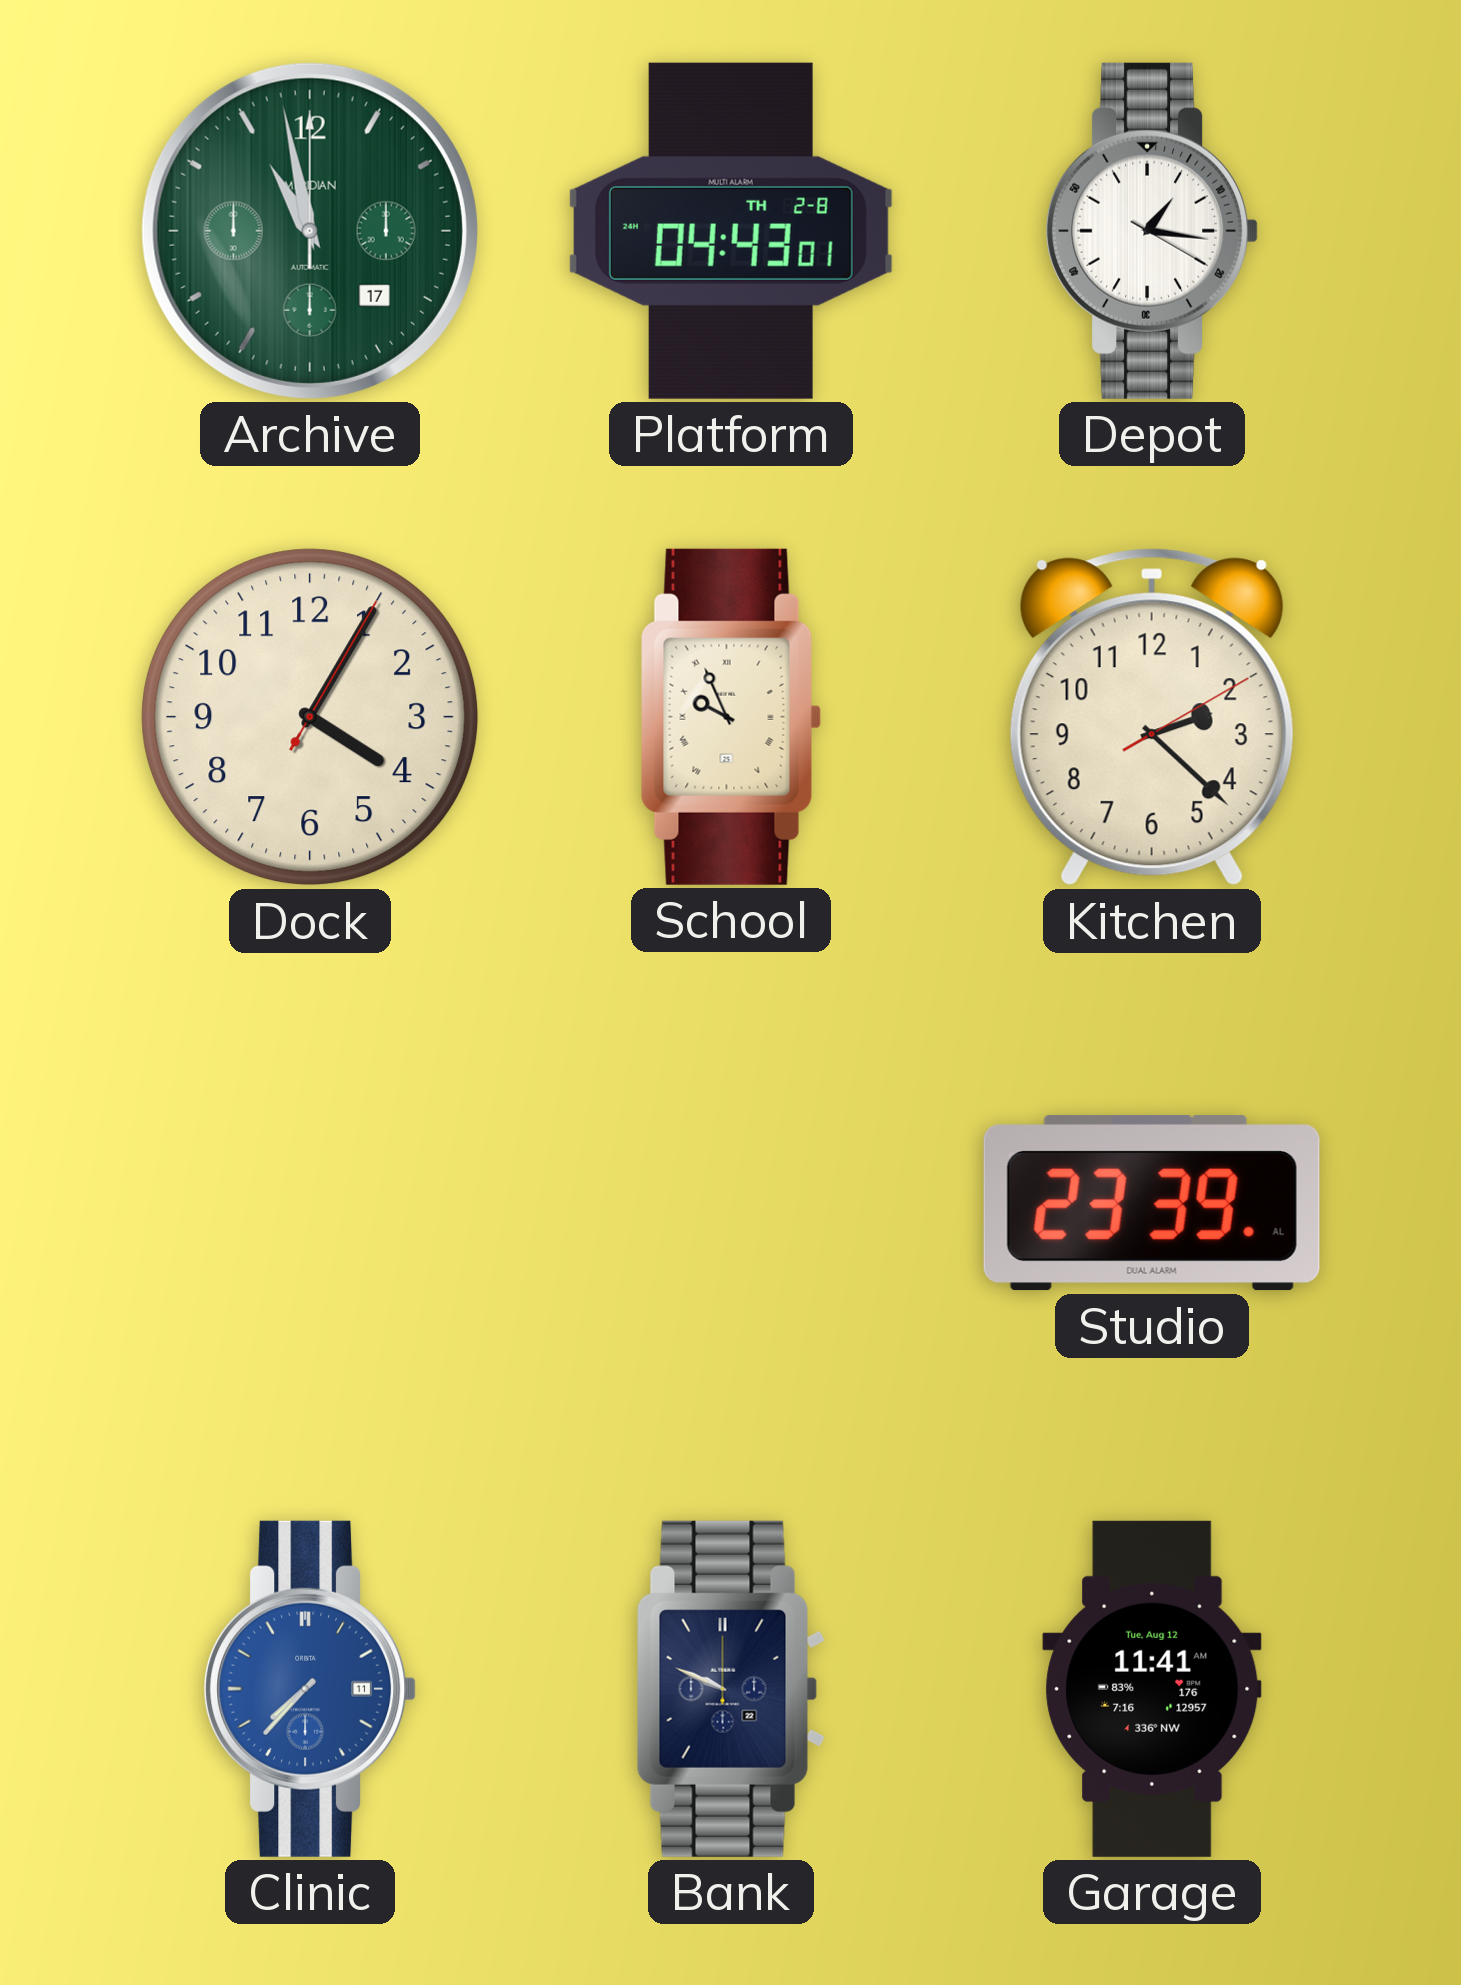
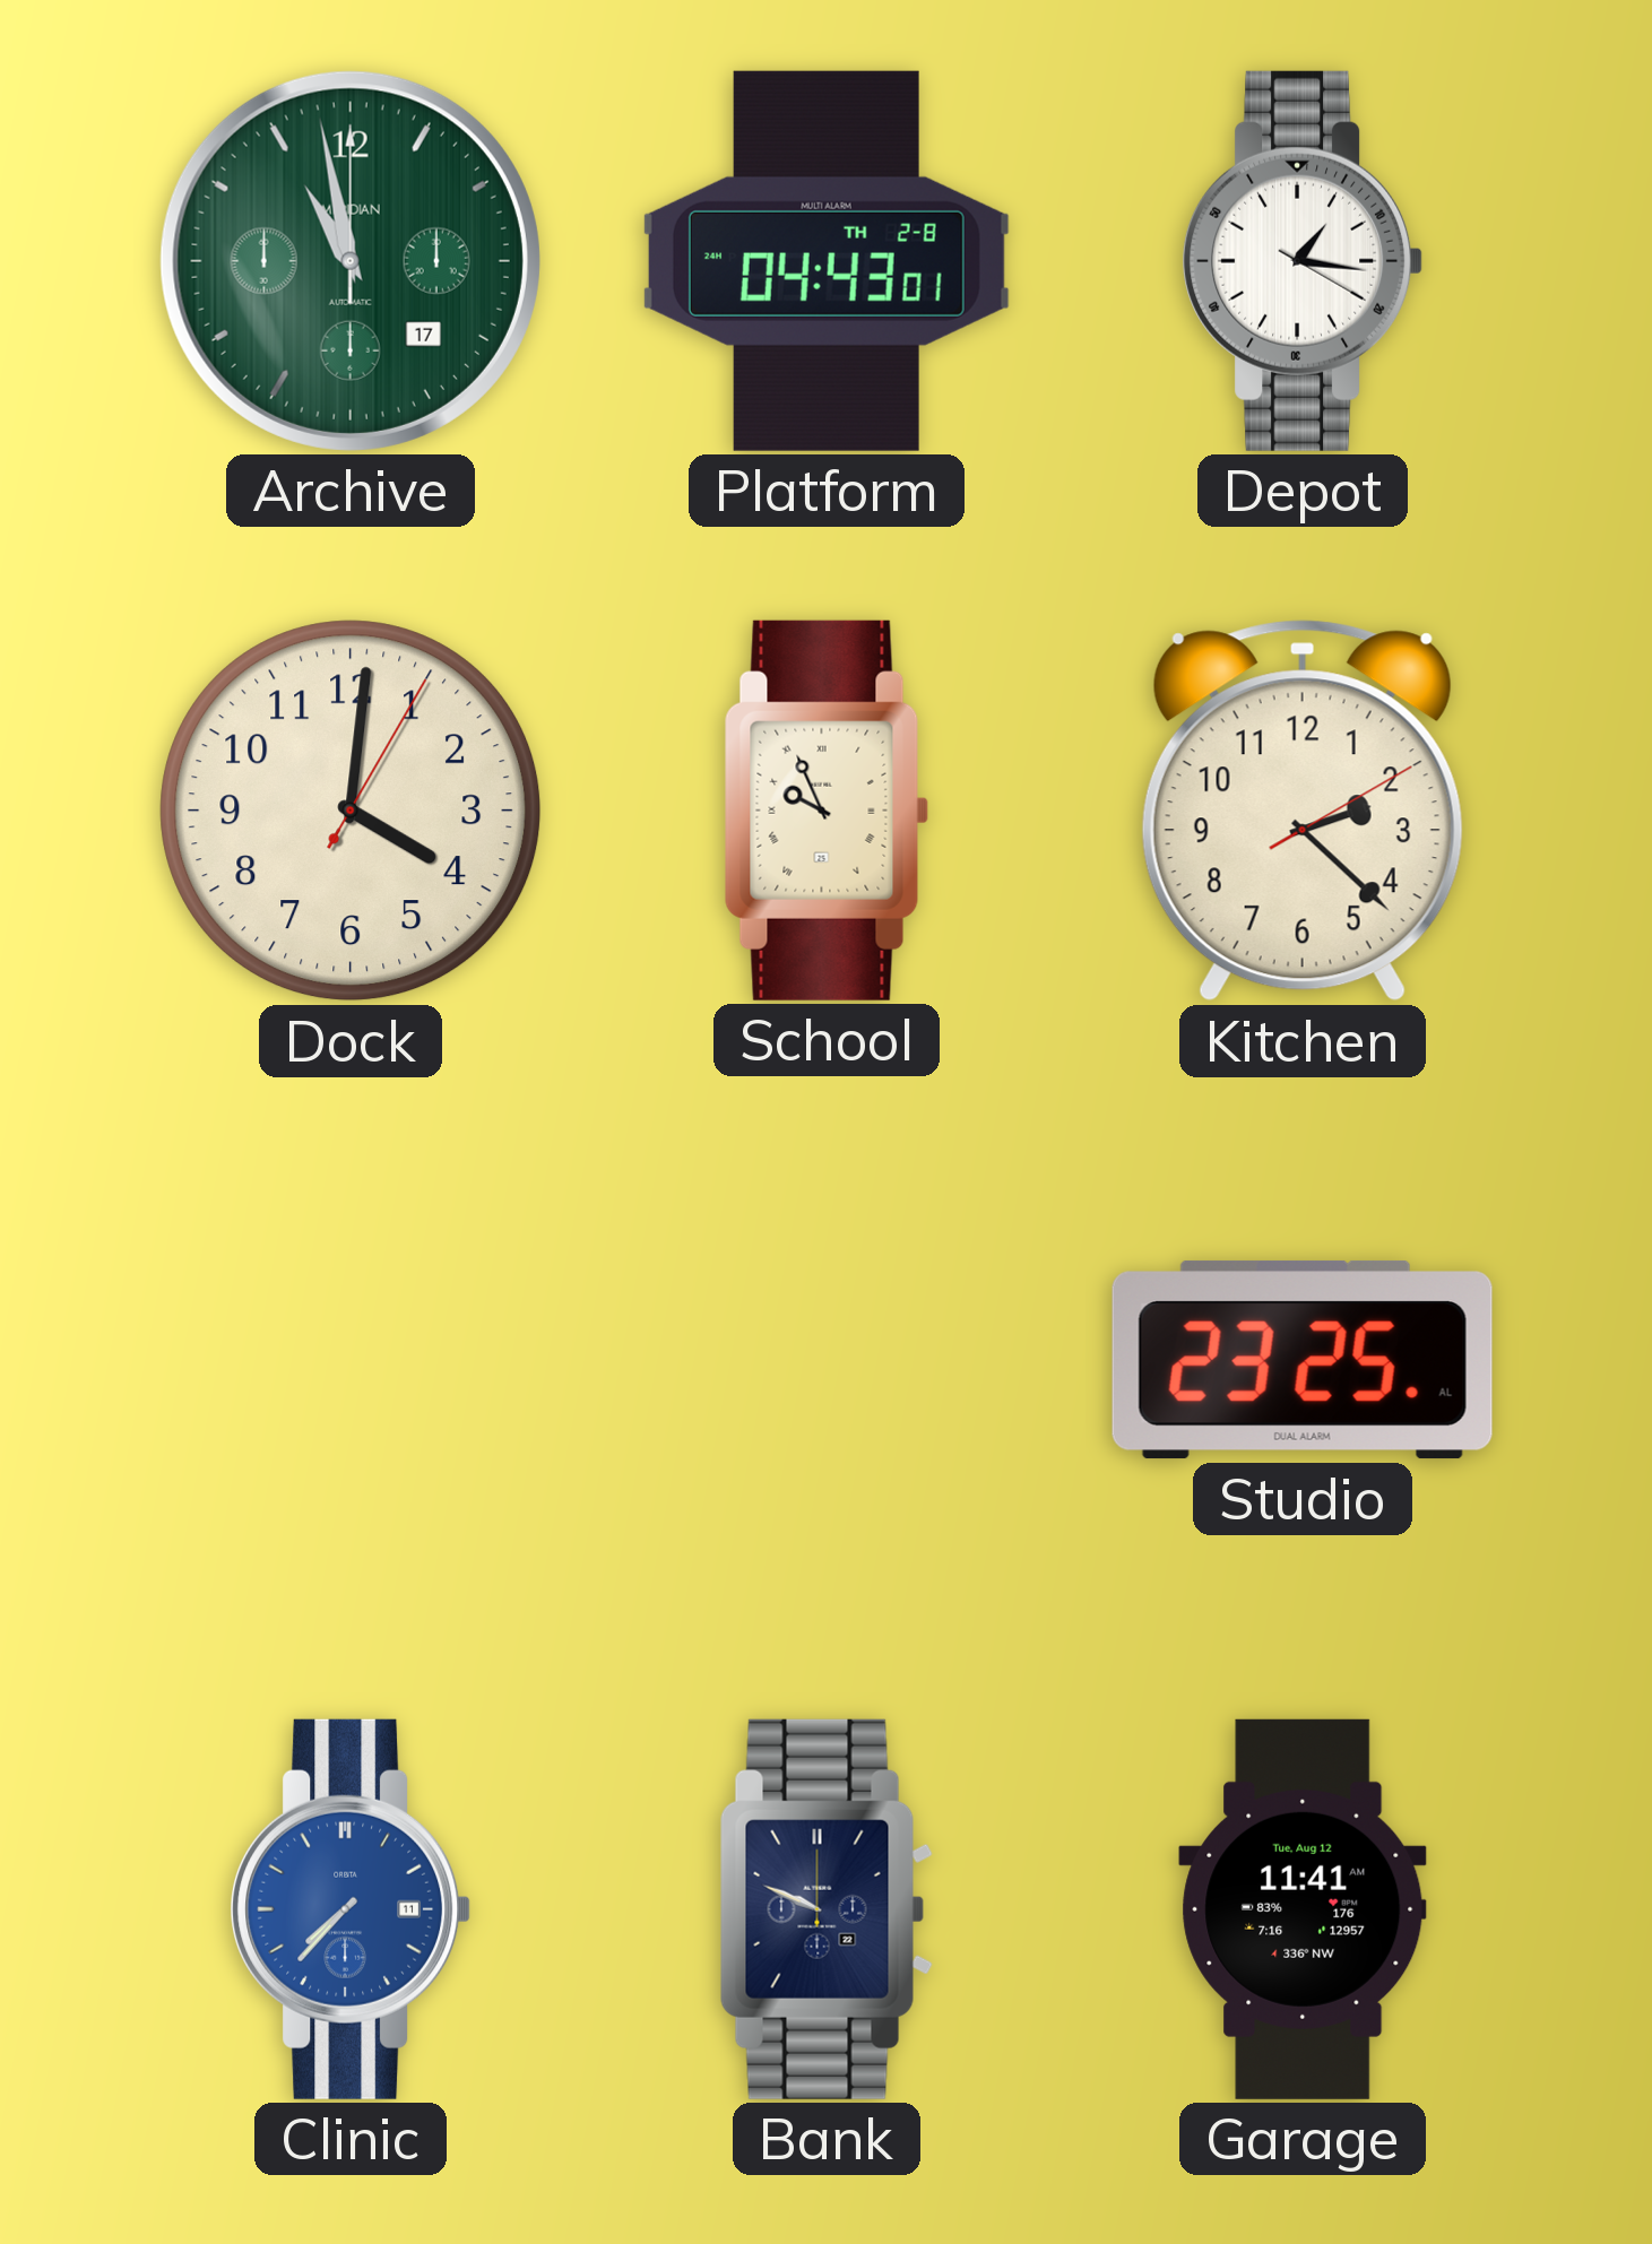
Dock: 4:05 -> 4:01
Studio: 23:39 -> 23:25
